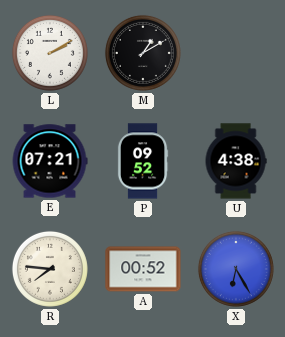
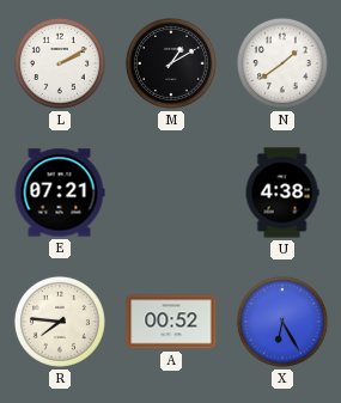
N: none -> 1:39
P: 09:52 -> none
